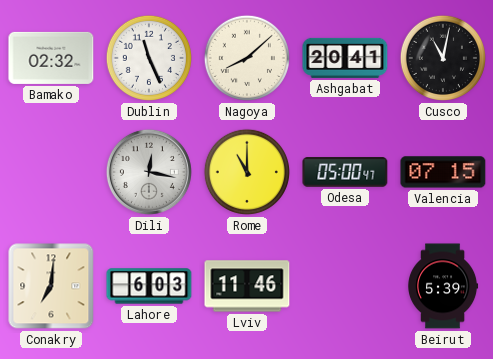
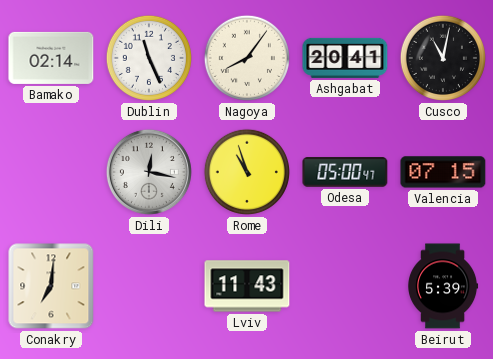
Bamako: 02:32 -> 02:14
Nagoya: 8:08 -> 8:06
Rome: 11:00 -> 10:57
Lahore: 6:03 -> none
Lviv: 11:46 -> 11:43
